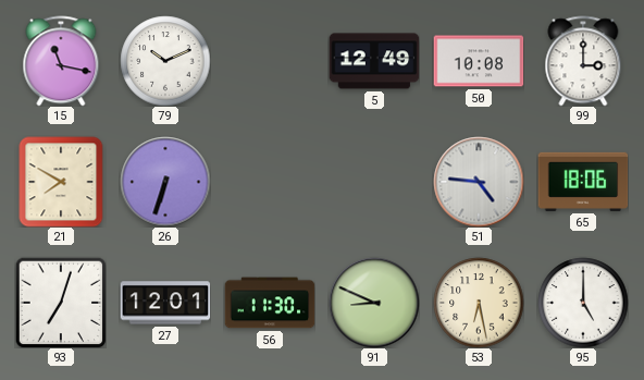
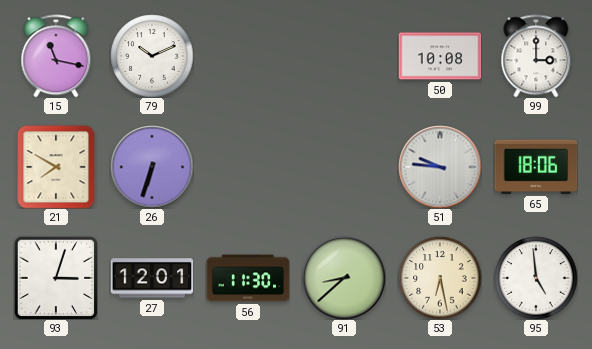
5: 12:49 -> none
51: 4:46 -> 9:46
93: 7:03 -> 3:03
91: 8:49 -> 8:38
95: 5:00 -> 4:59
